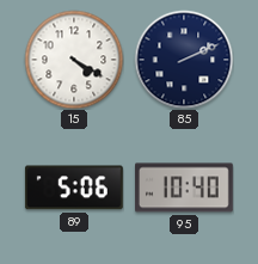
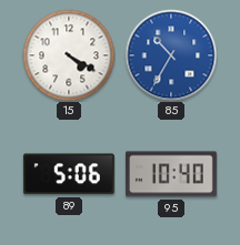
85: 2:11 -> 10:35
85 dial: navy -> blue
